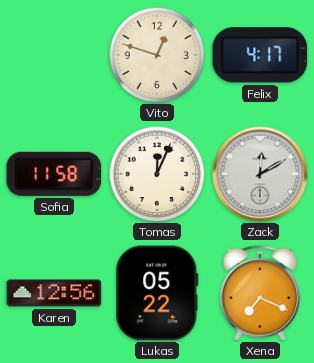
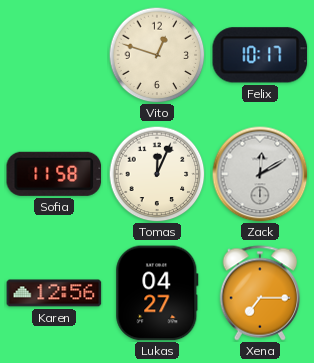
Felix: 4:17 -> 10:17
Lukas: 05:22 -> 04:27
Xena: 7:19 -> 7:15
